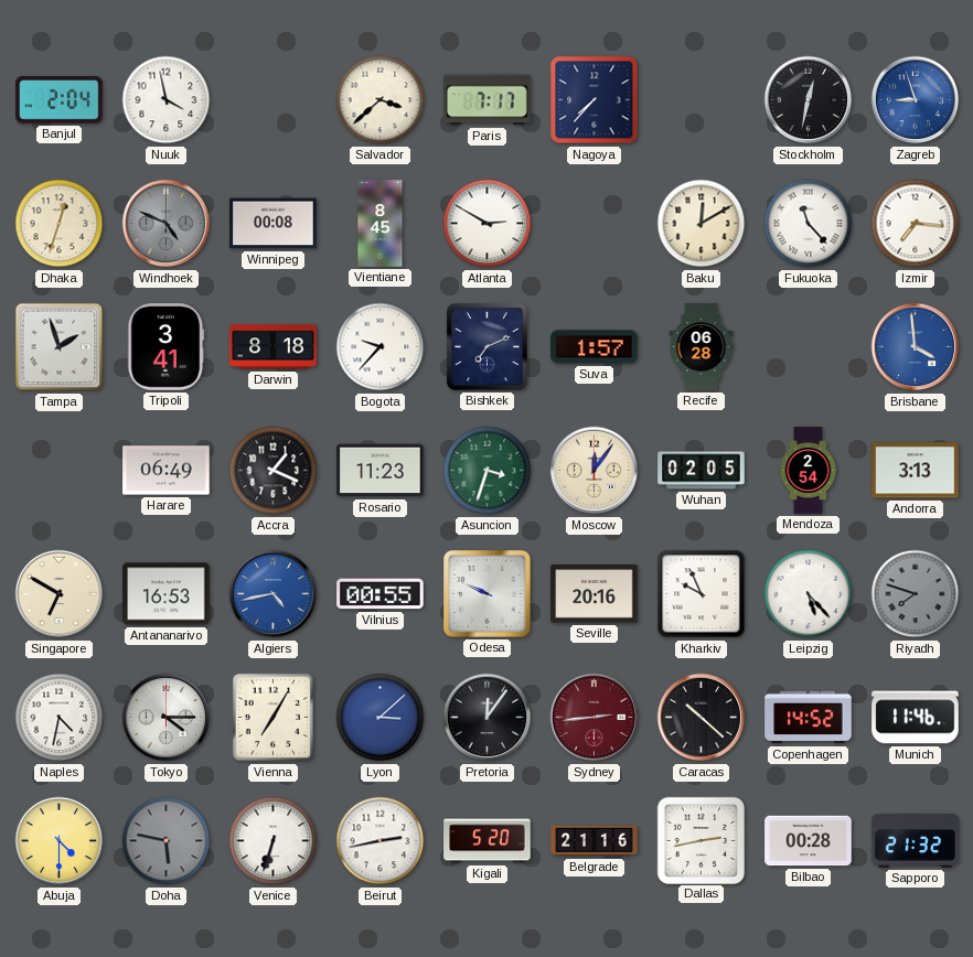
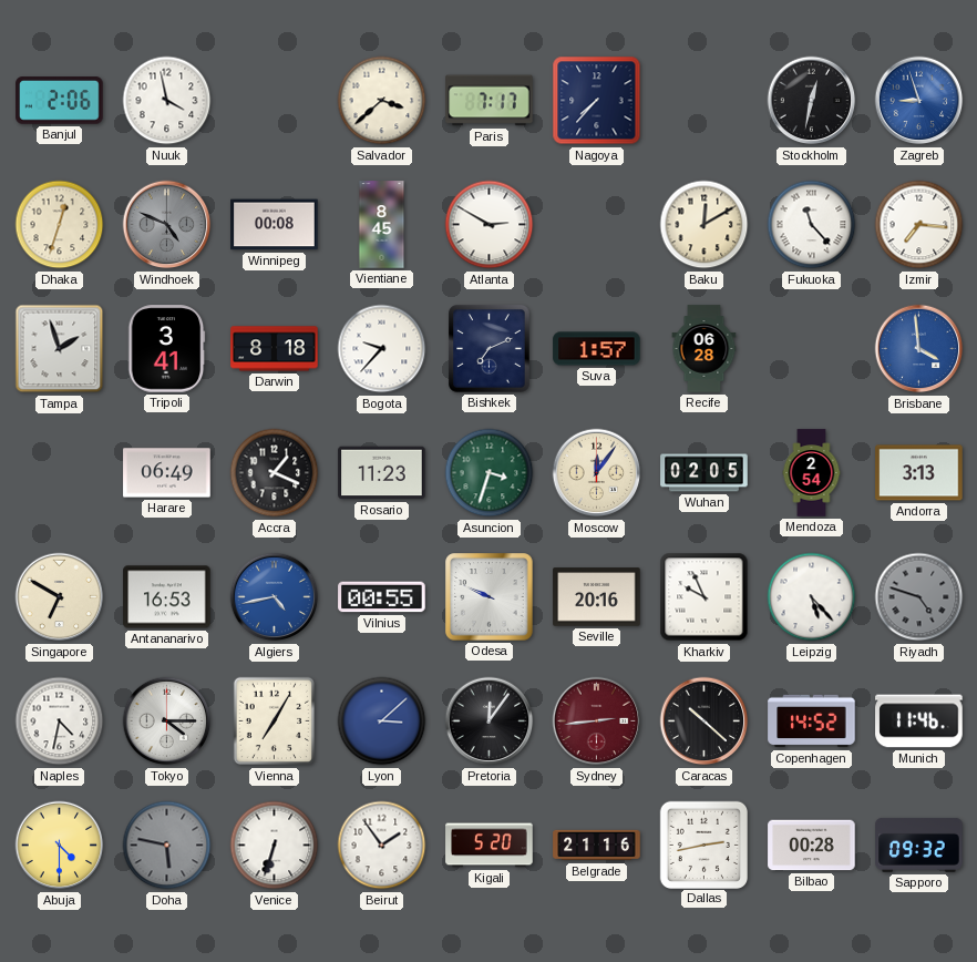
Banjul: 2:04 -> 2:06
Riyadh: 7:48 -> 4:48
Beirut: 2:43 -> 1:54
Sapporo: 21:32 -> 09:32
